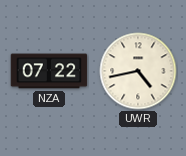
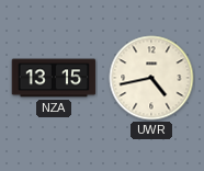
NZA: 07:22 -> 13:15
